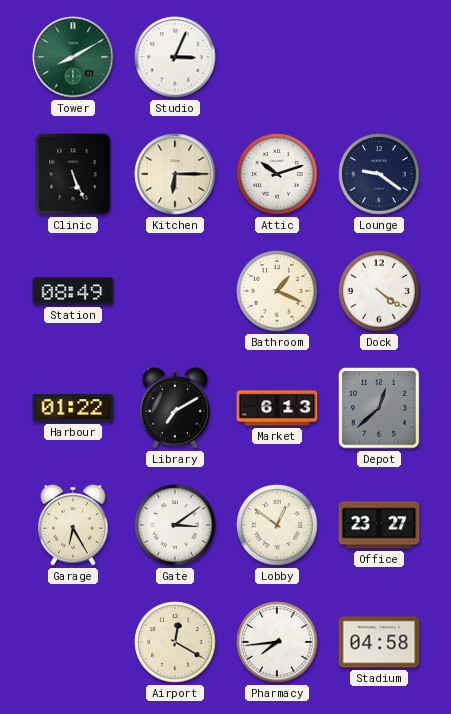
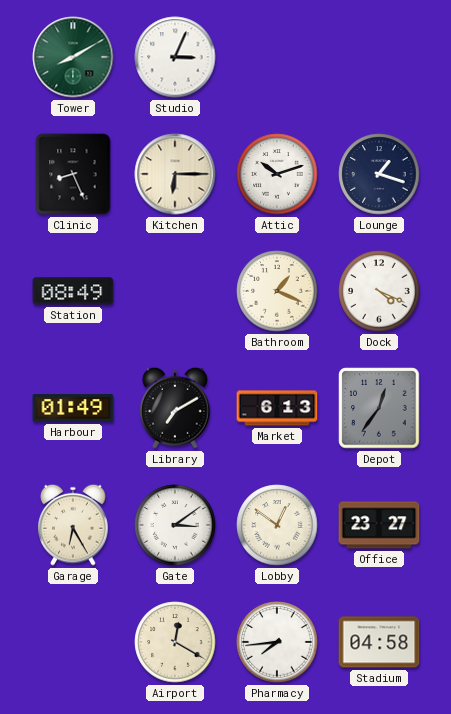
Clinic: 5:26 -> 8:26
Lounge: 9:21 -> 1:18
Dock: 4:21 -> 4:19
Harbour: 01:22 -> 01:49
Depot: 12:38 -> 12:36
